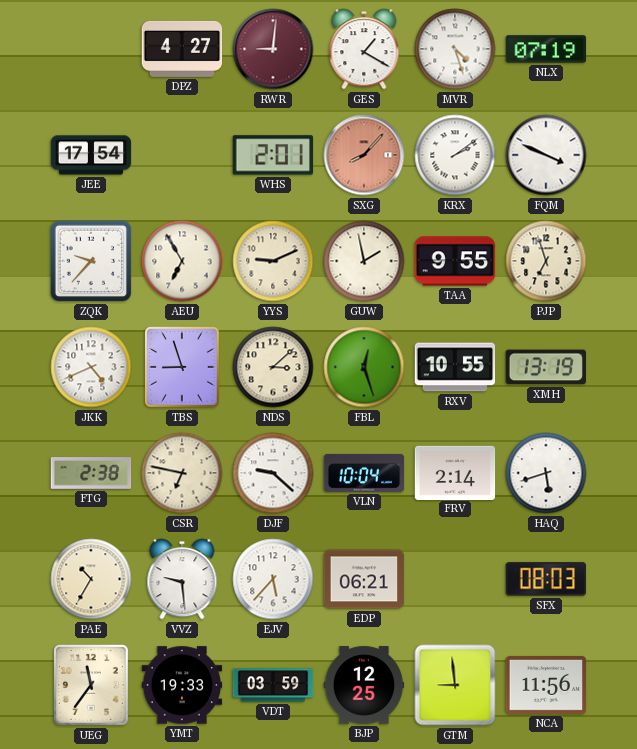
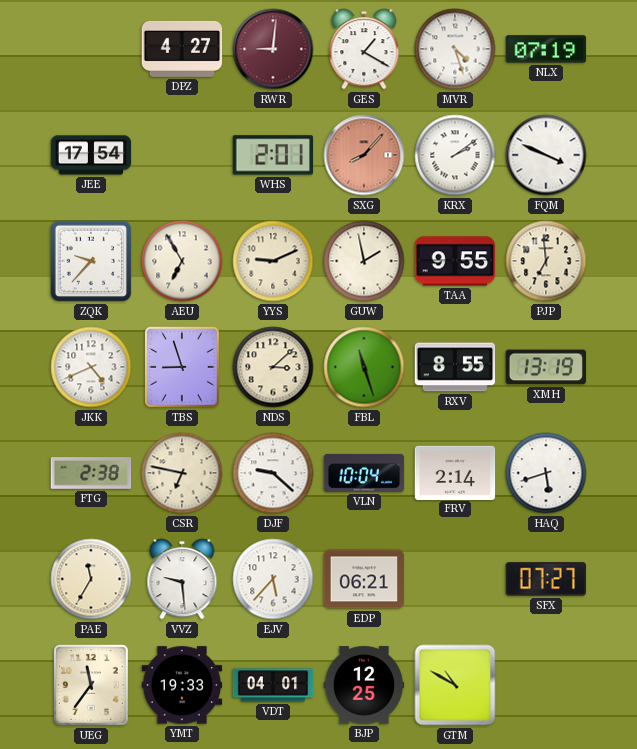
PJP: 6:57 -> 6:59
FBL: 12:27 -> 11:27
RXV: 10:55 -> 8:55
PAE: 10:35 -> 11:35
SFX: 08:03 -> 07:27
VDT: 03:59 -> 04:01
GTM: 8:59 -> 10:50
NCA: 11:56 -> none
